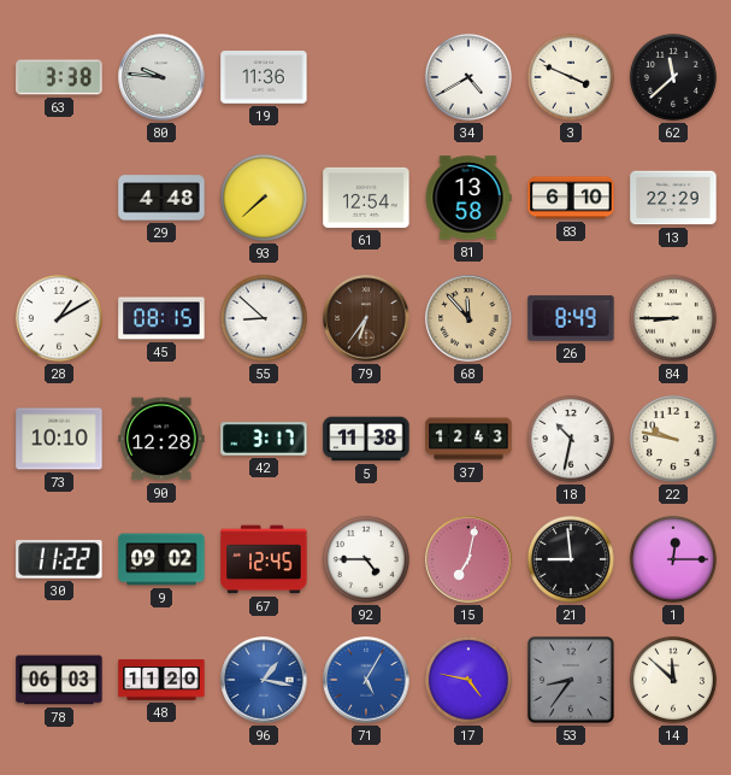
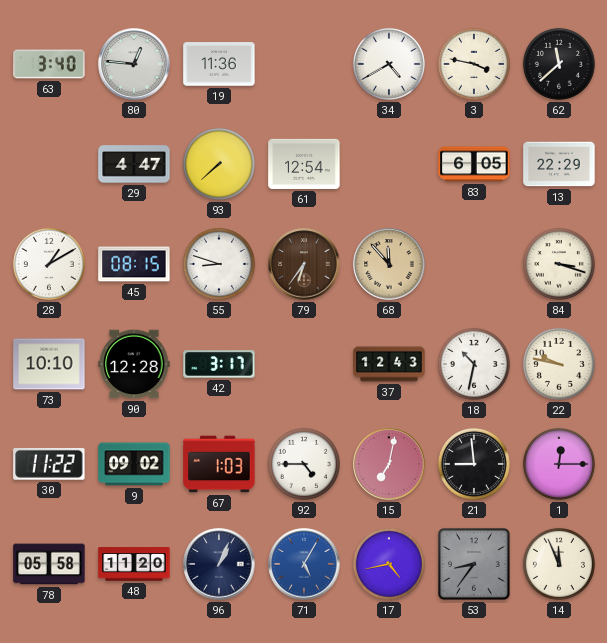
63: 3:38 -> 3:40
80: 9:46 -> 12:46
3: 3:49 -> 3:47
29: 4:48 -> 4:47
81: 13:58 -> none
83: 6:10 -> 6:05
55: 8:52 -> 8:48
26: 8:49 -> none
84: 8:45 -> 3:18
5: 11:38 -> none
67: 12:45 -> 1:03
78: 06:03 -> 05:58
96: 1:17 -> 1:04
96 dial: blue -> navy
17: 4:47 -> 4:43
14: 11:52 -> 11:56
